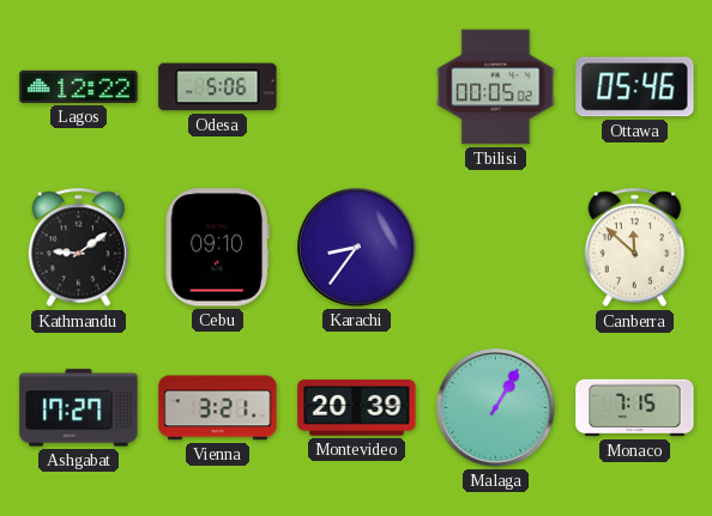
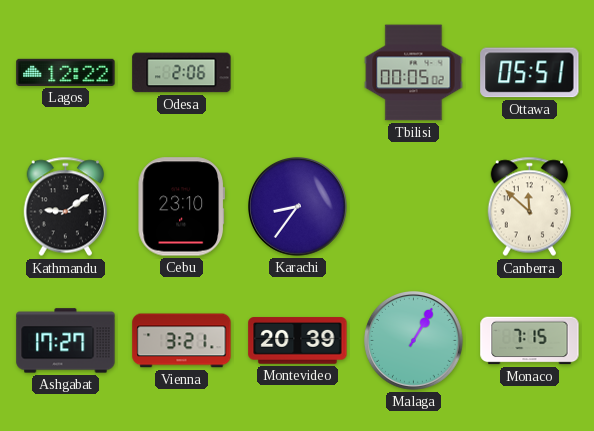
Odesa: 5:06 -> 2:06
Ottawa: 05:46 -> 05:51
Cebu: 09:10 -> 23:10
